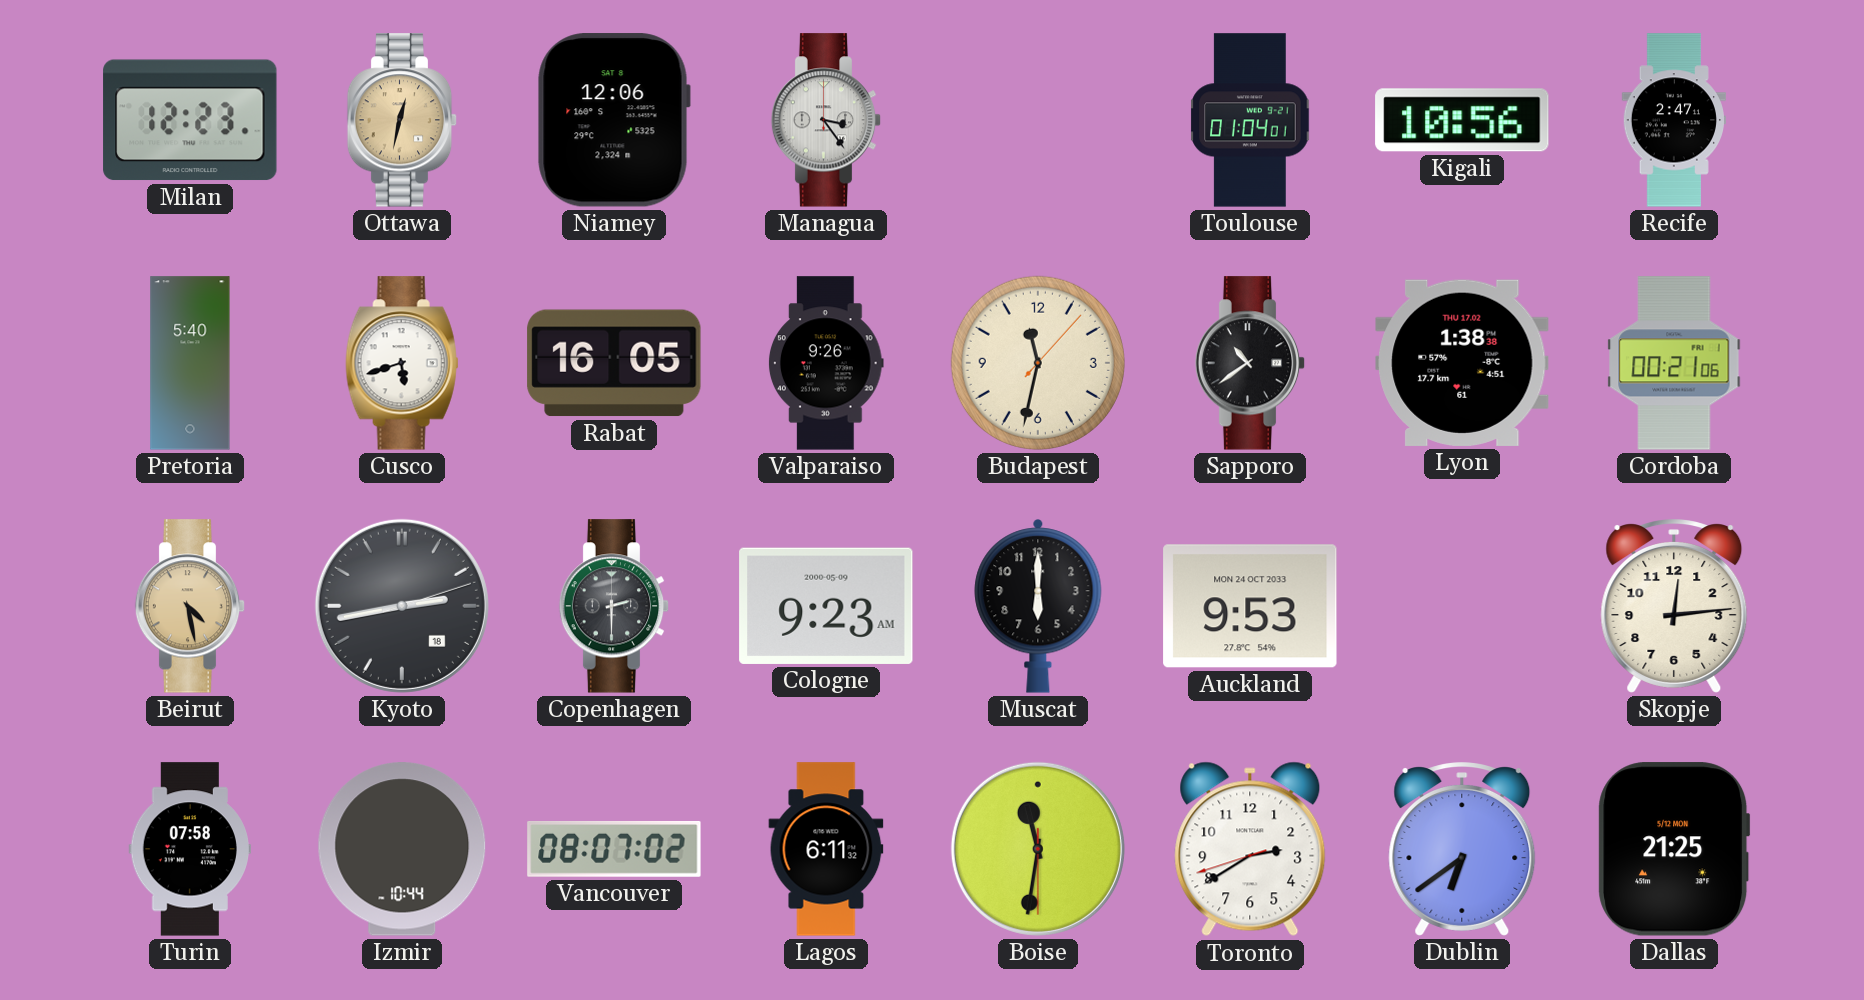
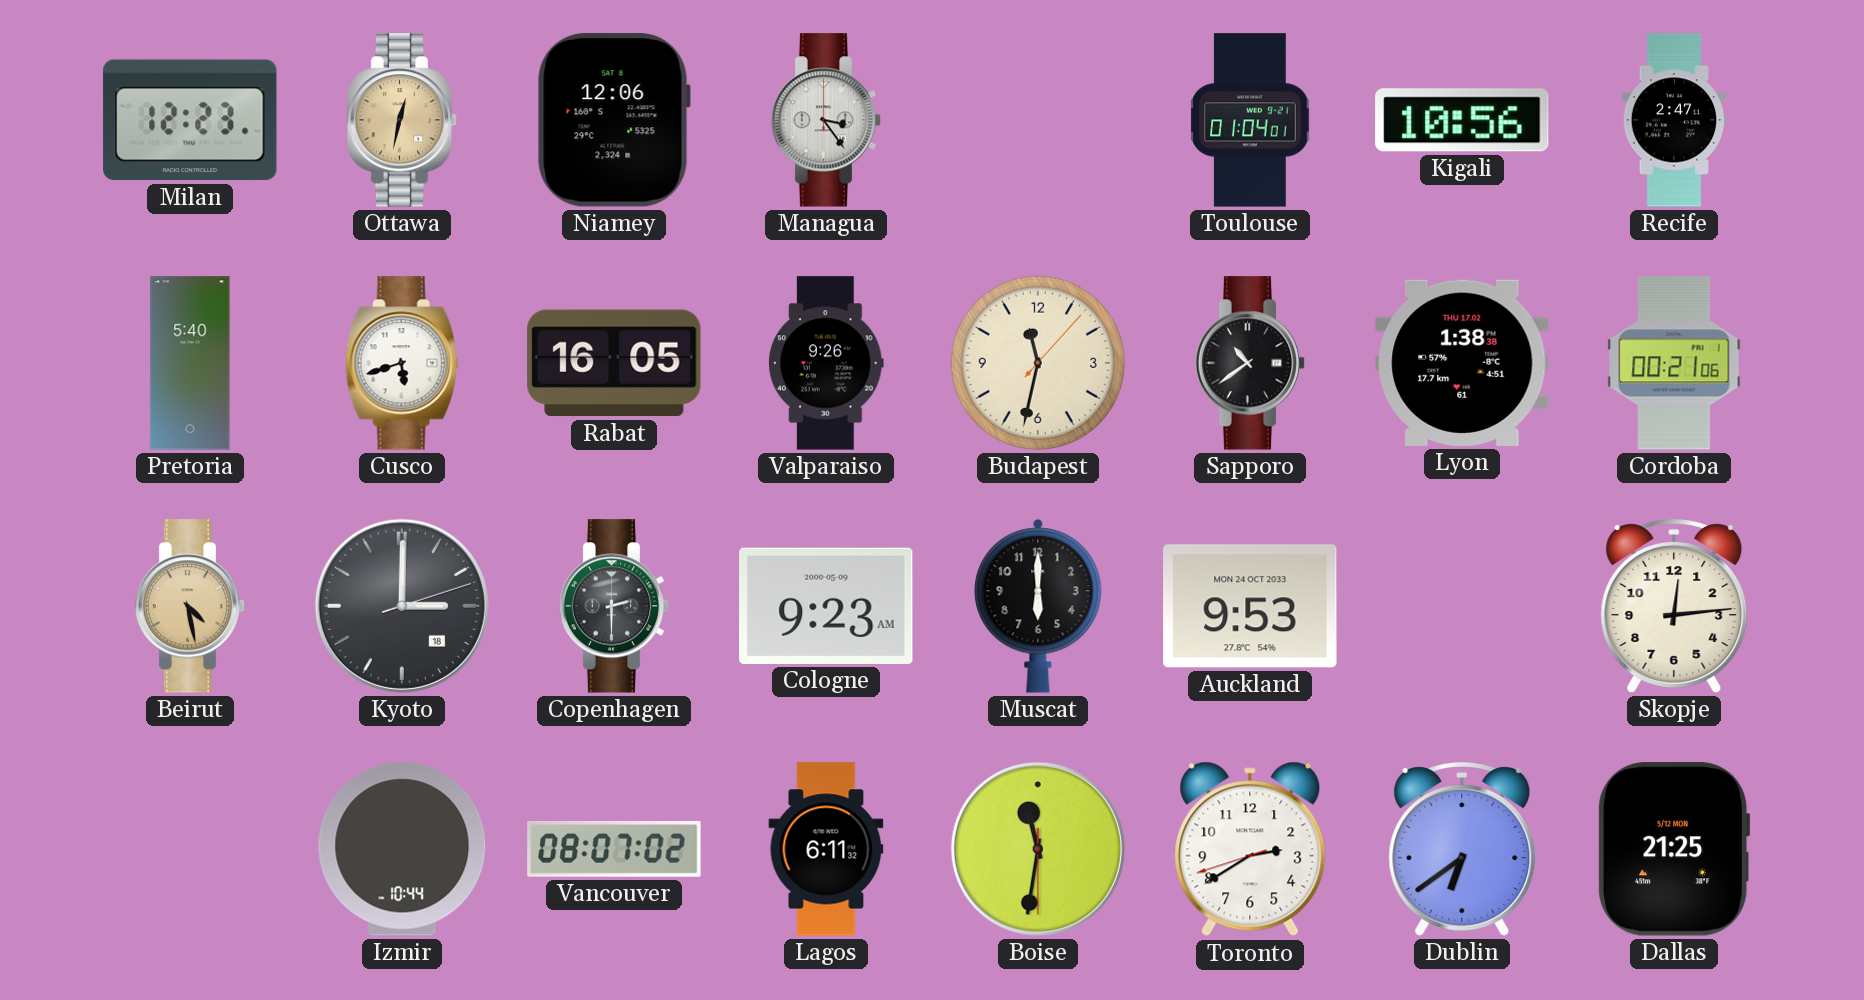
Kyoto: 2:43 -> 3:00
Turin: 07:58 -> none
